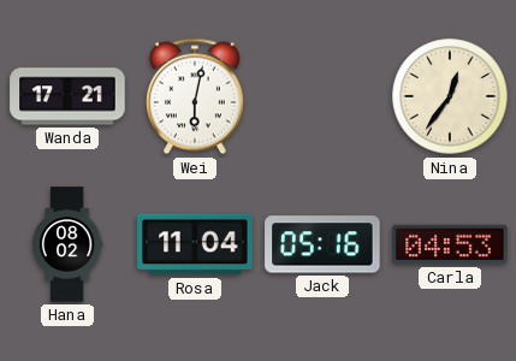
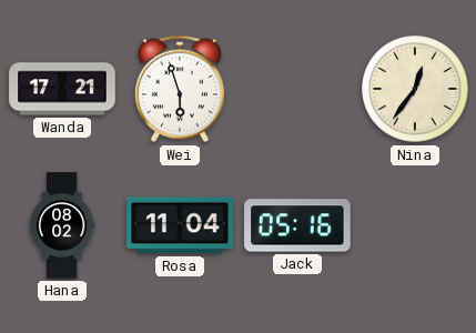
Wei: 6:02 -> 5:57
Carla: 04:53 -> none
